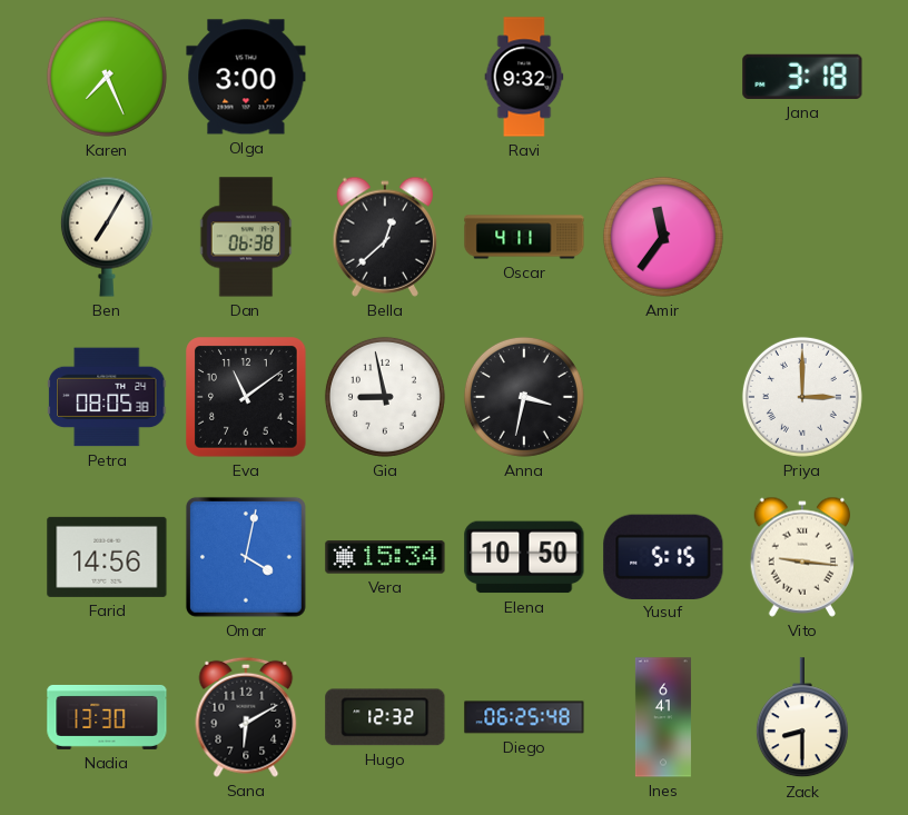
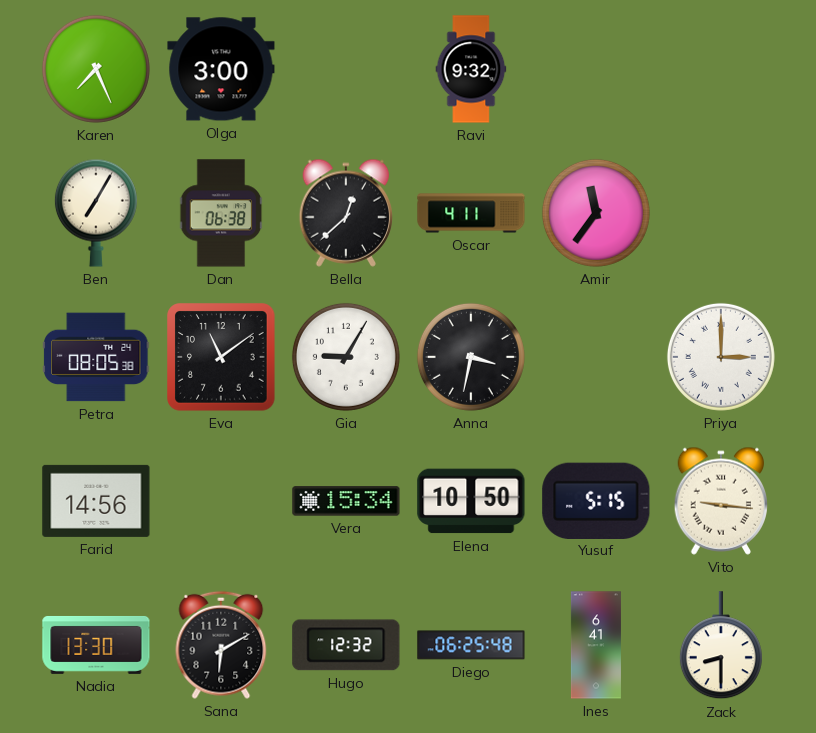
Jana: 3:18 -> none
Gia: 8:58 -> 9:05
Omar: 4:02 -> none
